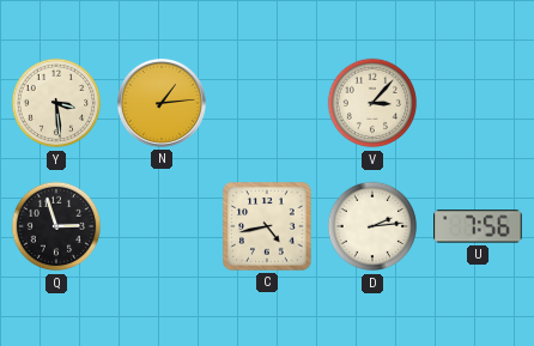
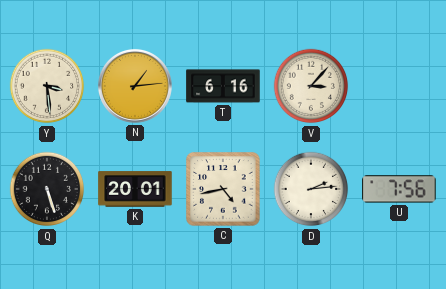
T: none -> 6:16
Q: 2:57 -> 5:27
K: none -> 20:01
